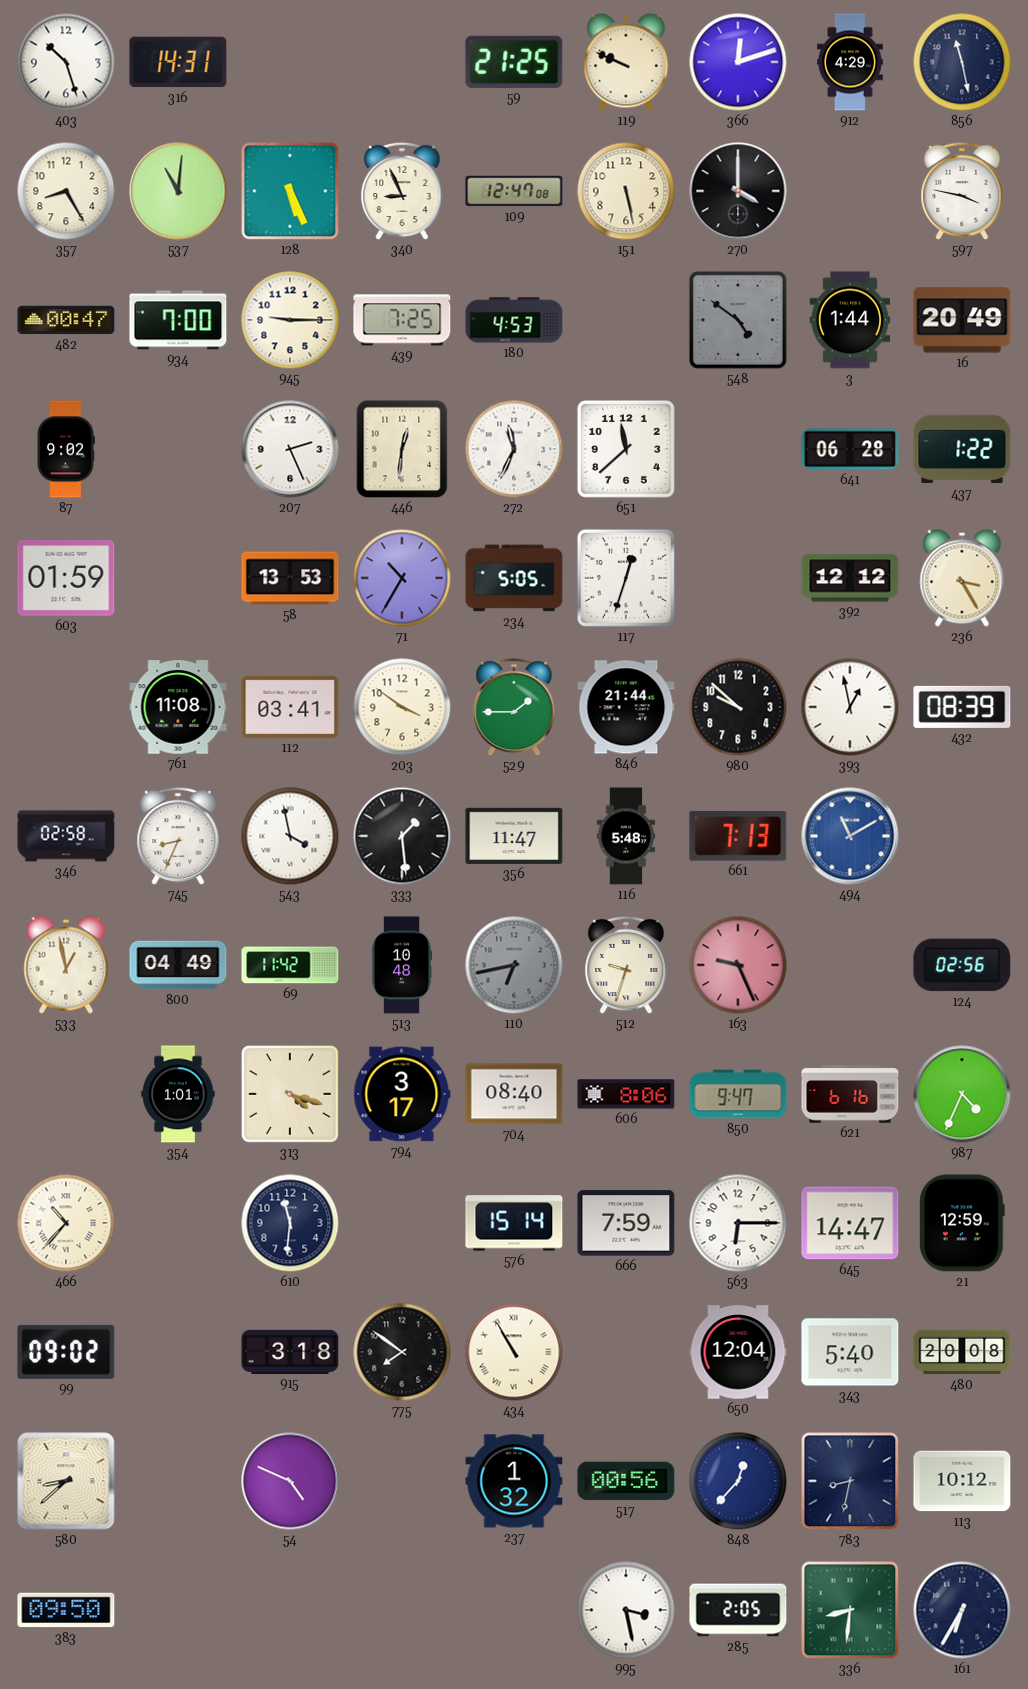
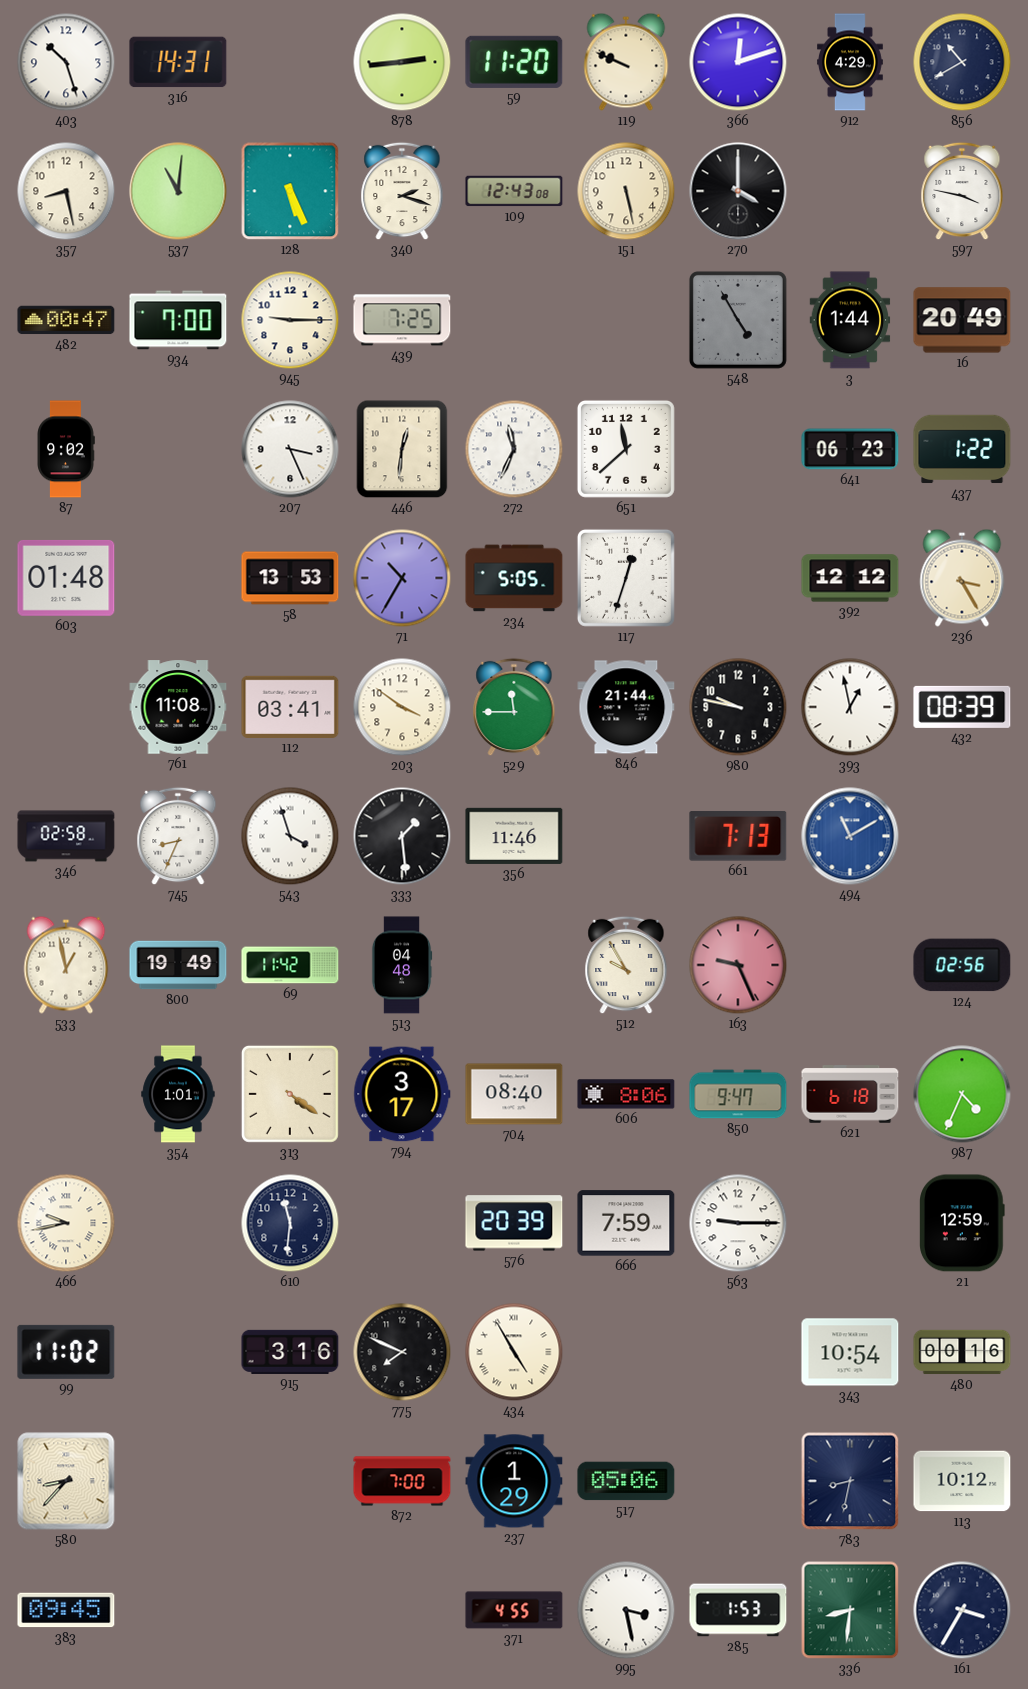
878: none -> 2:44
59: 21:25 -> 11:20
856: 11:28 -> 10:40
357: 8:25 -> 8:28
340: 8:56 -> 2:18
109: 12:47 -> 12:43
180: 4:53 -> none
548: 4:51 -> 4:55
207: 2:26 -> 3:26
641: 06:28 -> 06:23
603: 01:59 -> 01:48
529: 1:45 -> 11:45
980: 9:52 -> 9:47
543: 3:58 -> 3:57
356: 11:47 -> 11:46
116: 5:48 -> none
800: 04:49 -> 19:49
513: 10:48 -> 04:48
110: 6:43 -> none
512: 9:33 -> 9:55
313: 4:18 -> 4:21
621: 6:16 -> 6:18
466: 10:37 -> 9:43
576: 15:14 -> 20:39
563: 6:15 -> 9:15
645: 14:47 -> none
99: 09:02 -> 11:02
915: 3:18 -> 3:16
775: 7:51 -> 7:49
434: 10:55 -> 4:55
650: 12:04 -> none
343: 5:40 -> 10:54
480: 20:08 -> 00:16
580: 8:38 -> 8:37
54: 4:49 -> none
872: none -> 7:00
237: 1:32 -> 1:29
517: 00:56 -> 05:06
848: 12:37 -> none
383: 09:50 -> 09:45
371: none -> 4:55
285: 2:05 -> 1:53
161: 6:35 -> 3:35
